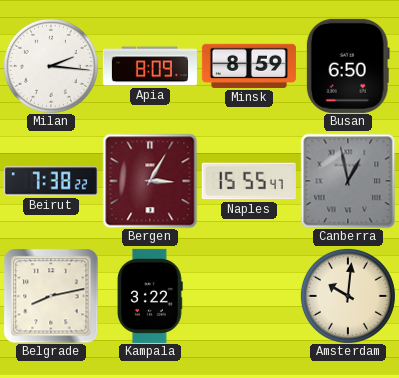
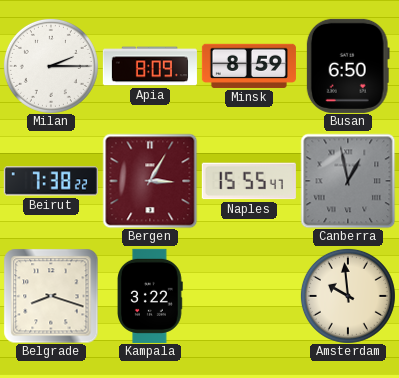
Milan: 2:16 -> 2:15
Belgrade: 8:13 -> 8:18
Amsterdam: 10:01 -> 9:59
